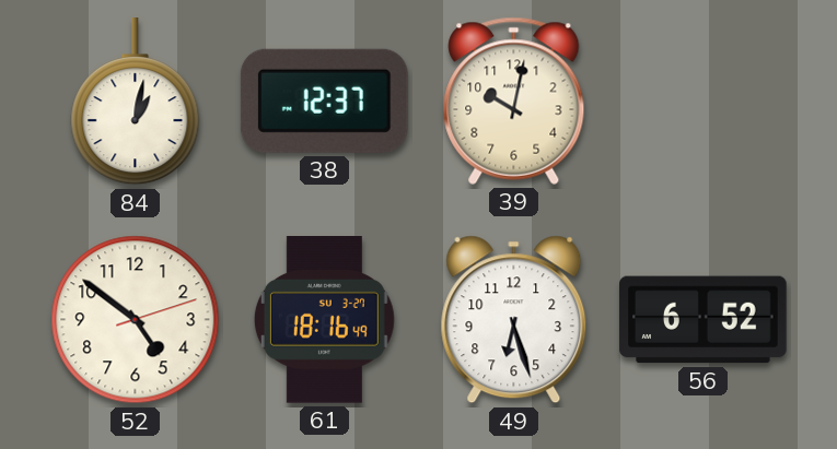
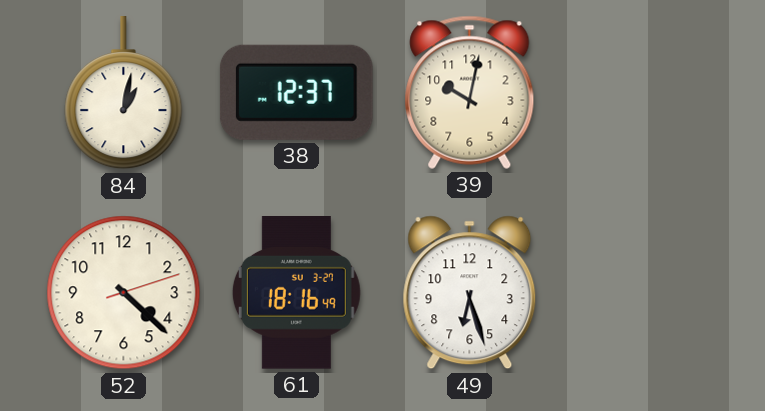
52: 4:51 -> 4:22
56: 6:52 -> none
